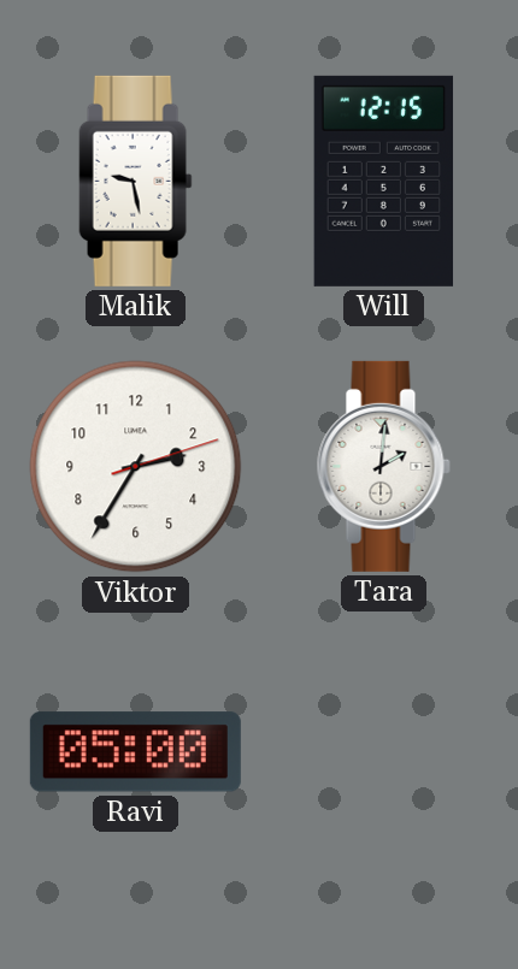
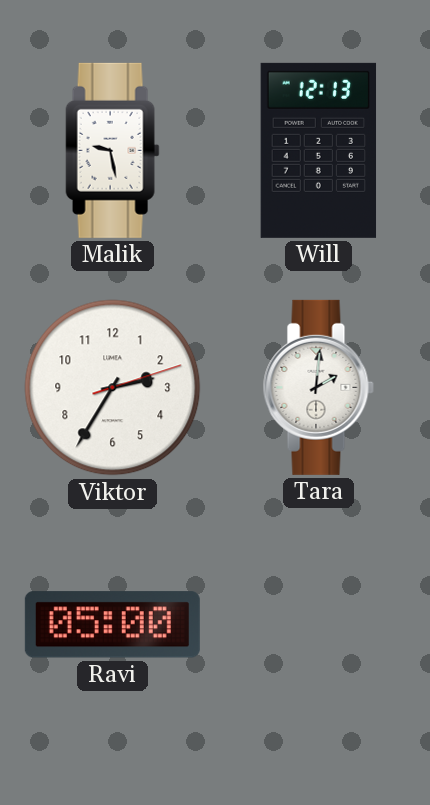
Will: 12:15 -> 12:13
